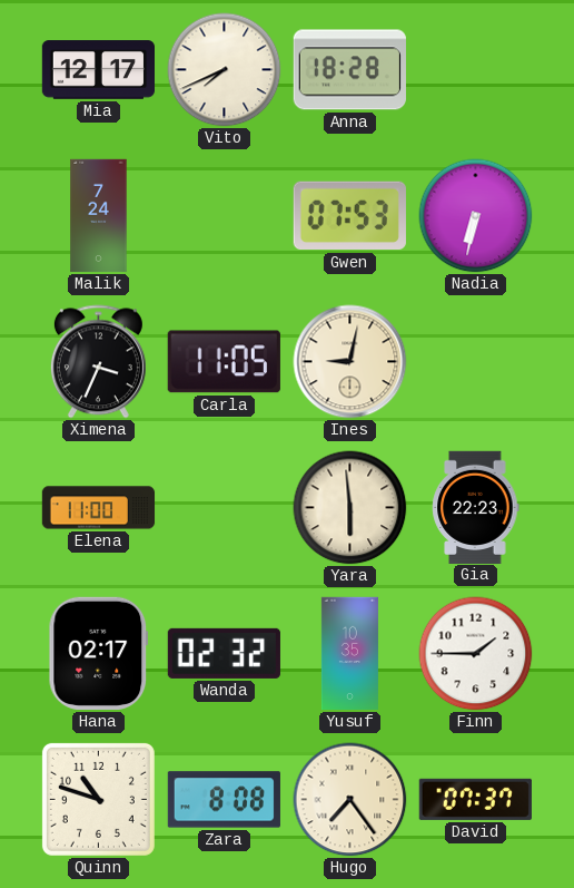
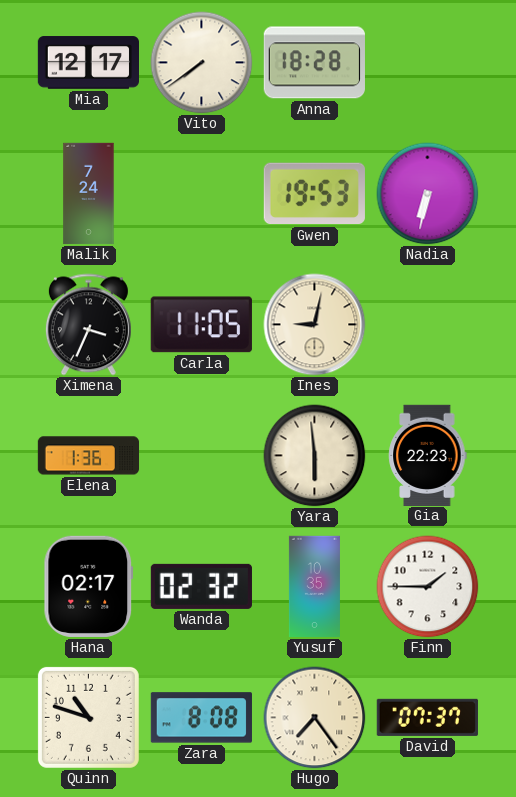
Vito: 7:41 -> 7:39
Gwen: 07:53 -> 19:53
Elena: 11:00 -> 1:36
